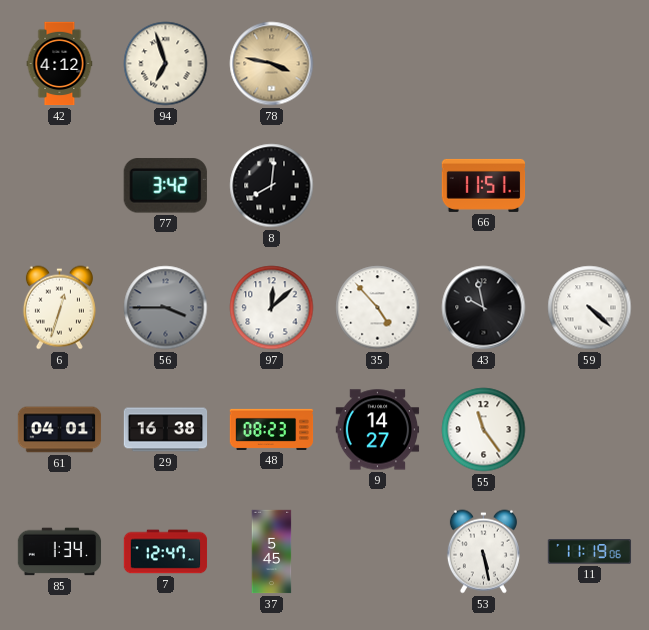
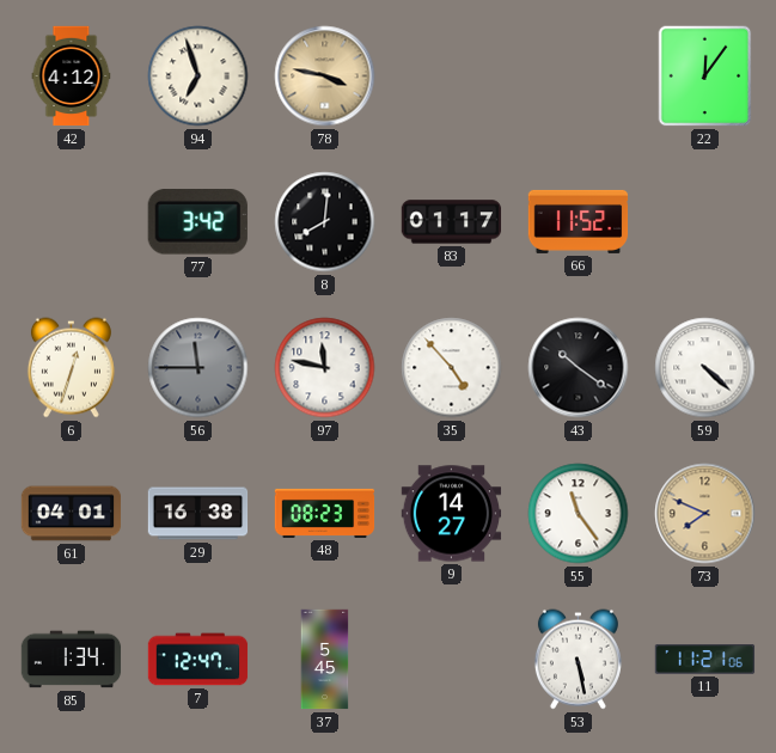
22: none -> 12:06
83: none -> 01:17
66: 11:51 -> 11:52
56: 3:45 -> 11:45
97: 12:08 -> 11:47
43: 9:58 -> 10:21
73: none -> 7:49
11: 11:19 -> 11:21
